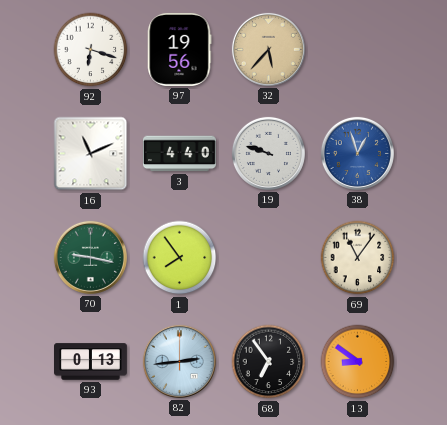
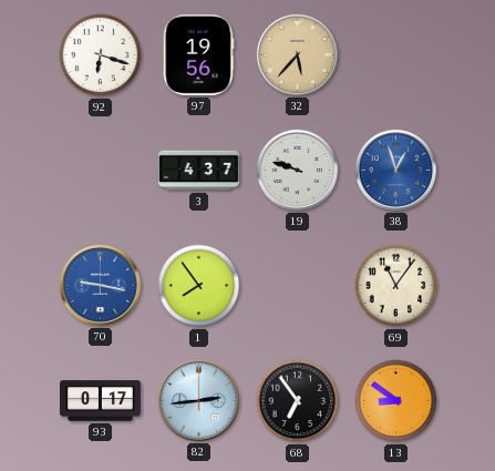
16: 11:11 -> none
3: 4:40 -> 4:37
70 dial: green -> blue
93: 0:13 -> 0:17
